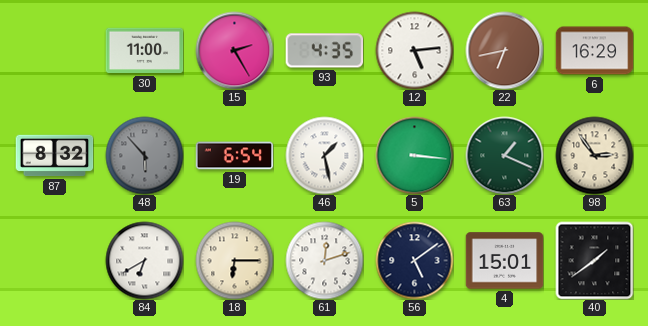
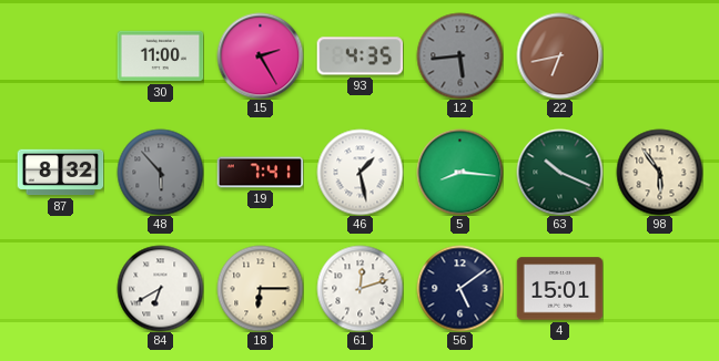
12: 5:14 -> 5:44
12 dial: white -> grey
6: 16:29 -> none
19: 6:54 -> 7:41
5: 3:16 -> 8:16
63: 1:19 -> 10:19
98: 2:54 -> 5:54
40: 1:39 -> none
